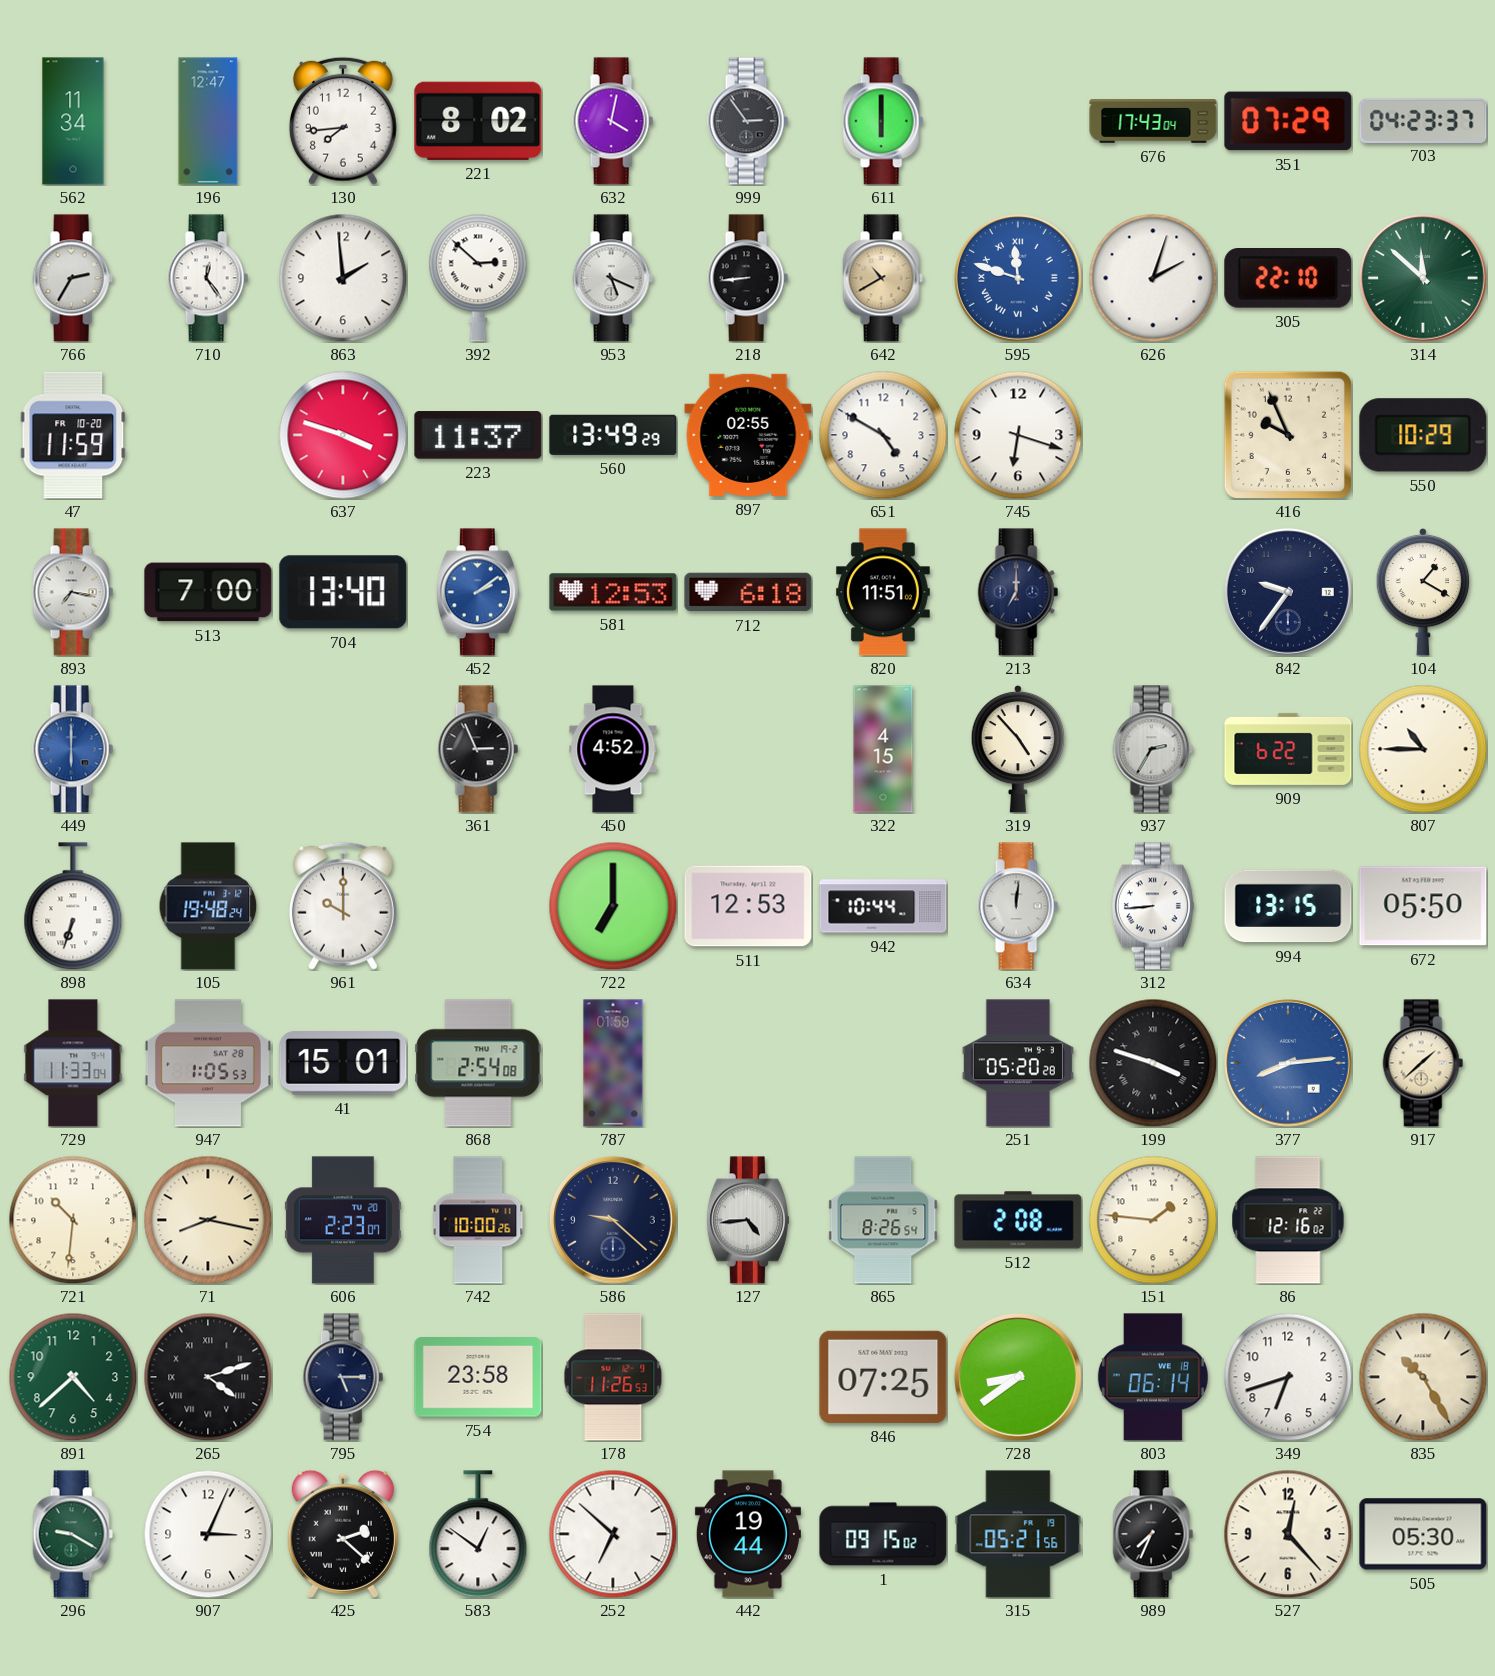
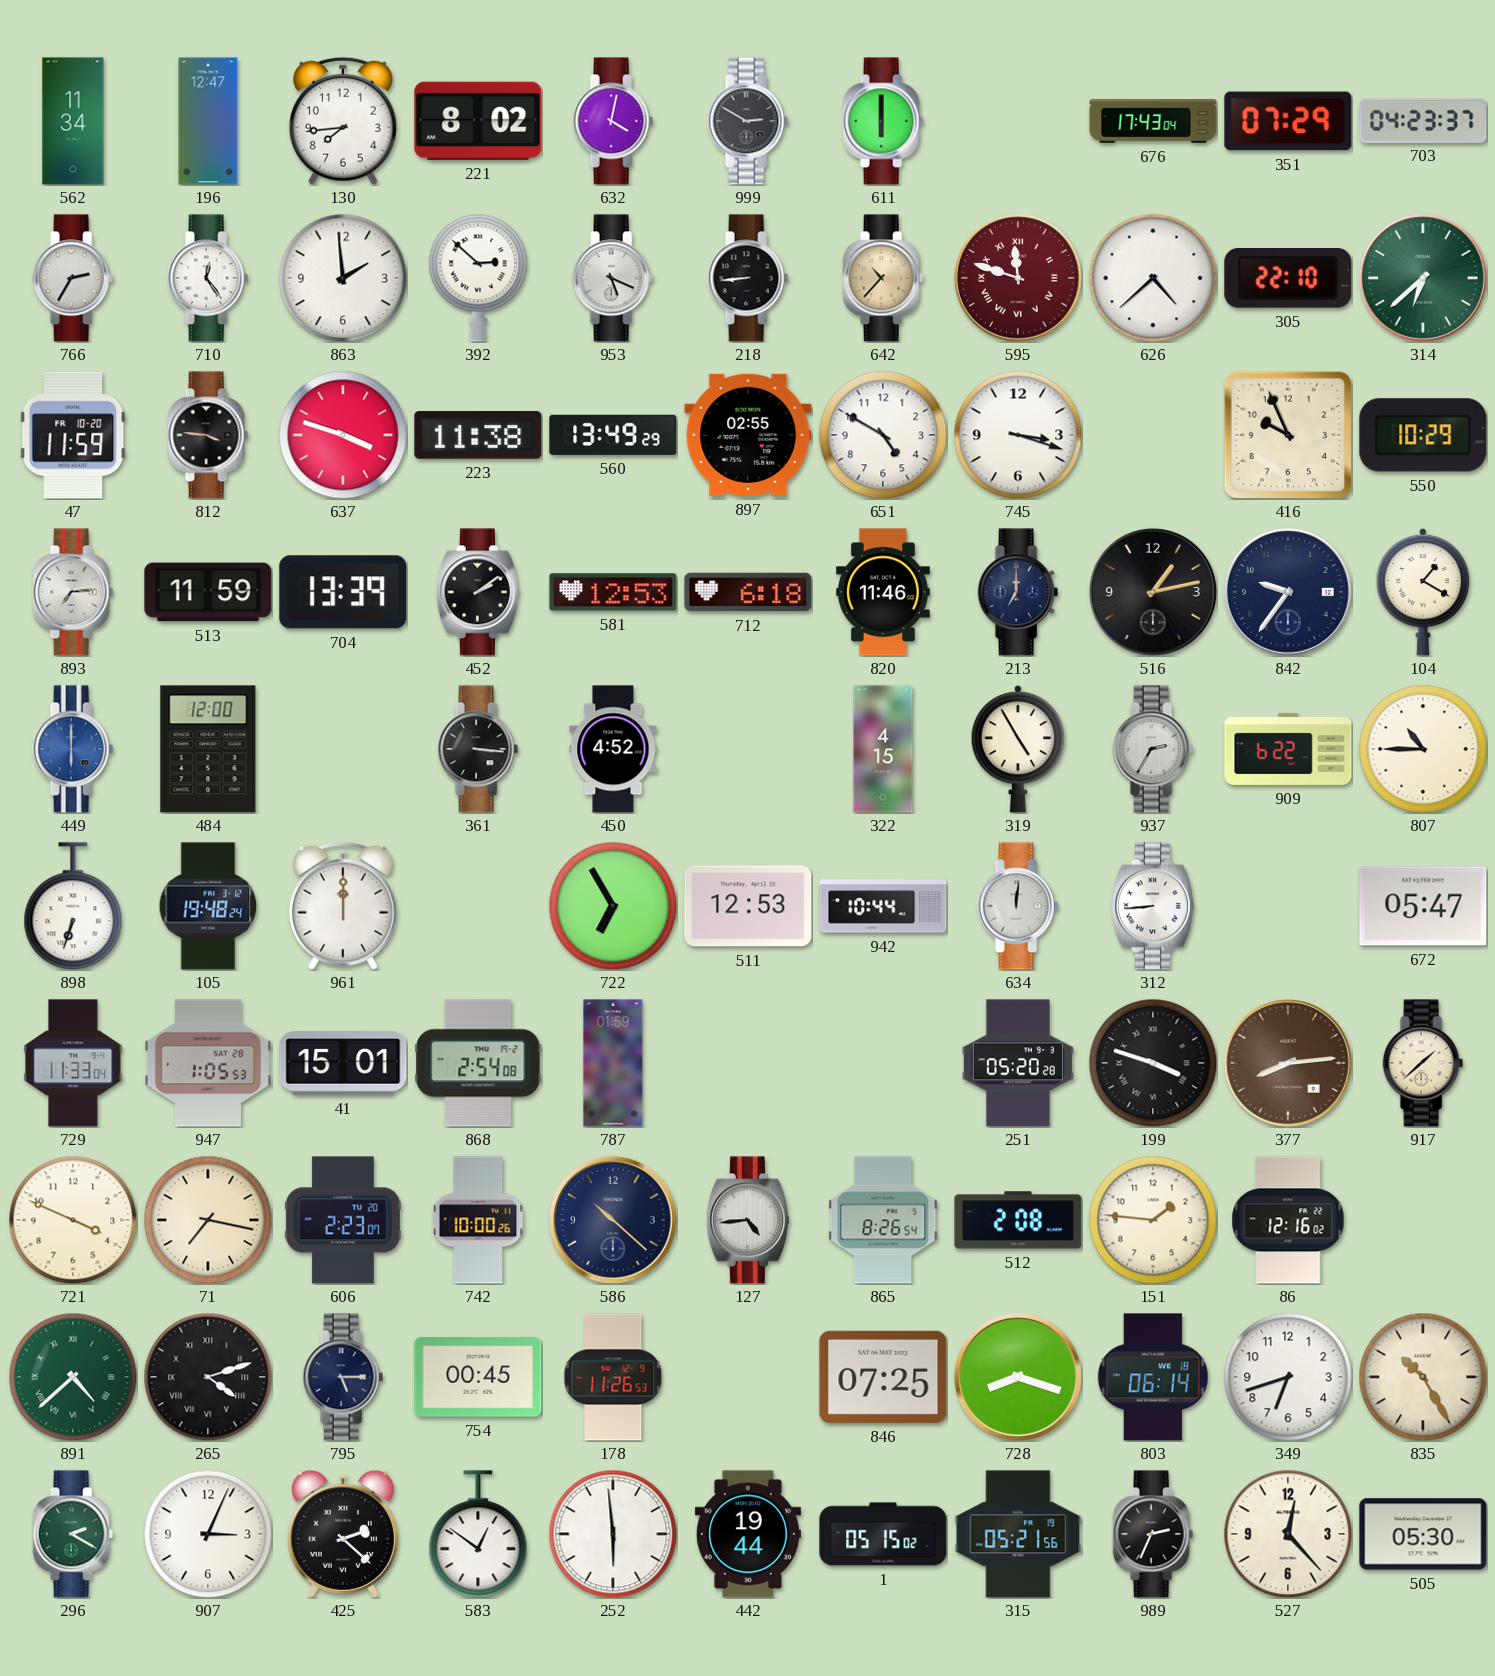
999: 2:54 -> 2:50
642: 10:40 -> 10:37
595 dial: blue -> burgundy
626: 2:03 -> 4:38
314: 11:52 -> 6:38
812: none -> 3:46
223: 11:37 -> 11:38
745: 6:18 -> 3:18
893: 7:17 -> 7:14
513: 7:00 -> 11:59
704: 13:40 -> 13:39
452 dial: blue -> black
820: 11:51 -> 11:46
516: none -> 1:13
484: none -> 12:00
361: 2:56 -> 3:16
319: 4:53 -> 4:55
961: 10:00 -> 12:00
722: 7:00 -> 6:55
994: 13:15 -> none
672: 05:50 -> 05:47
377 dial: blue -> brown
721: 10:31 -> 3:49
71: 8:17 -> 7:17
586: 9:22 -> 10:22
891 numerals: Arabic -> Roman
754: 23:58 -> 00:45
728: 8:39 -> 8:18
296: 9:20 -> 2:20
252: 6:52 -> 5:59
1: 09:15 -> 05:15
989: 7:34 -> 2:34
